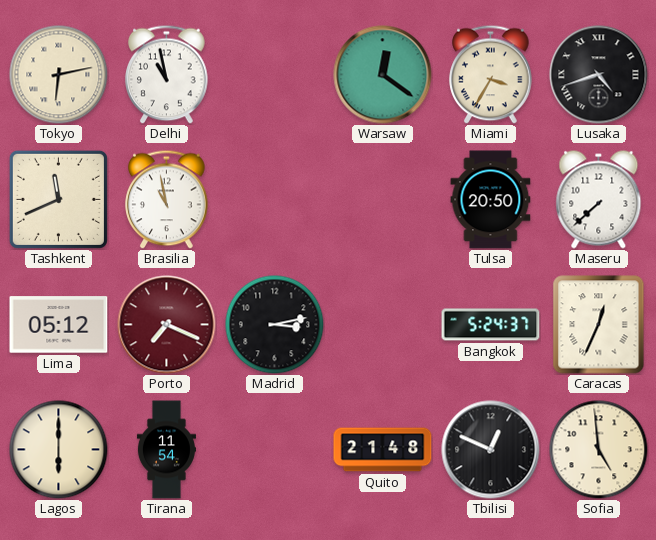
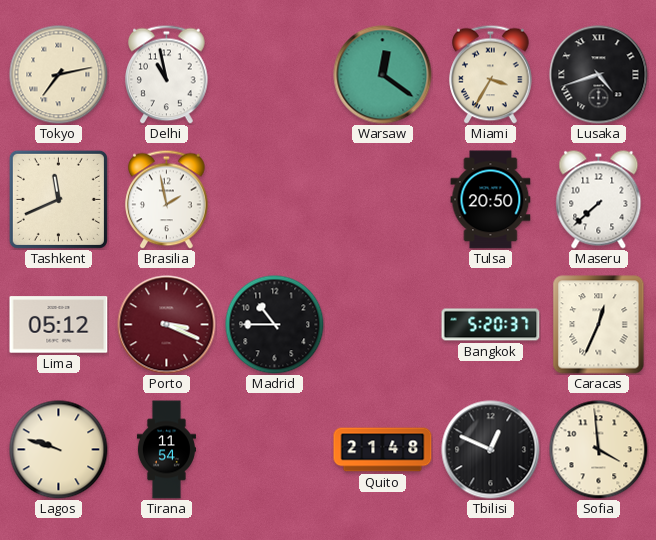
Tokyo: 6:13 -> 7:13
Brasilia: 10:58 -> 1:58
Porto: 7:19 -> 3:19
Madrid: 3:13 -> 10:45
Bangkok: 5:24 -> 5:20
Lagos: 6:00 -> 9:48
Sofia: 4:59 -> 3:59
